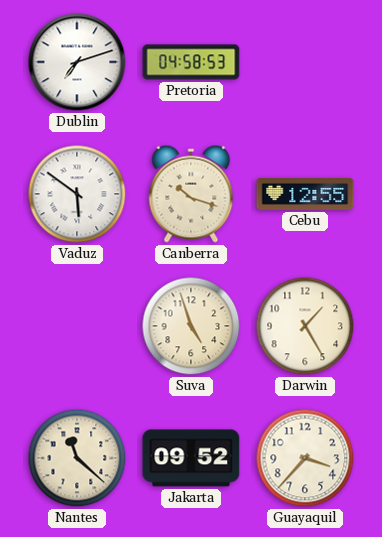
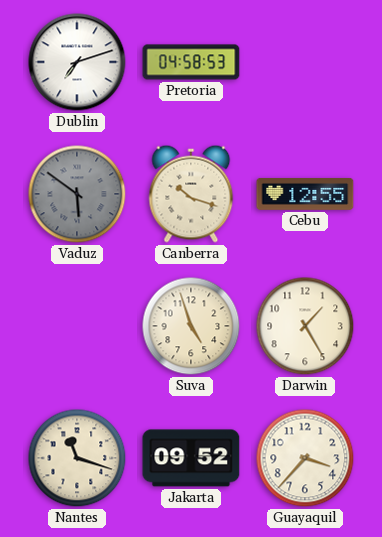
Vaduz dial: white -> grey
Nantes: 11:22 -> 11:18
